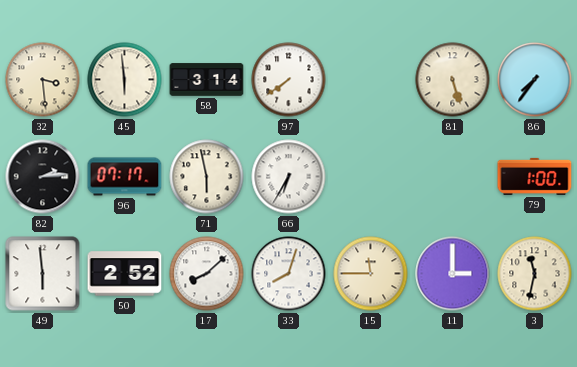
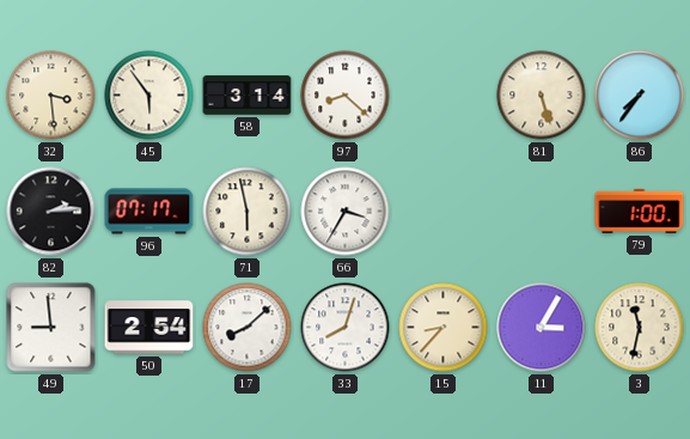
45: 5:59 -> 5:54
97: 7:39 -> 8:22
66: 6:35 -> 3:35
49: 5:59 -> 8:59
50: 2:52 -> 2:54
15: 11:45 -> 8:37
11: 3:00 -> 3:05
